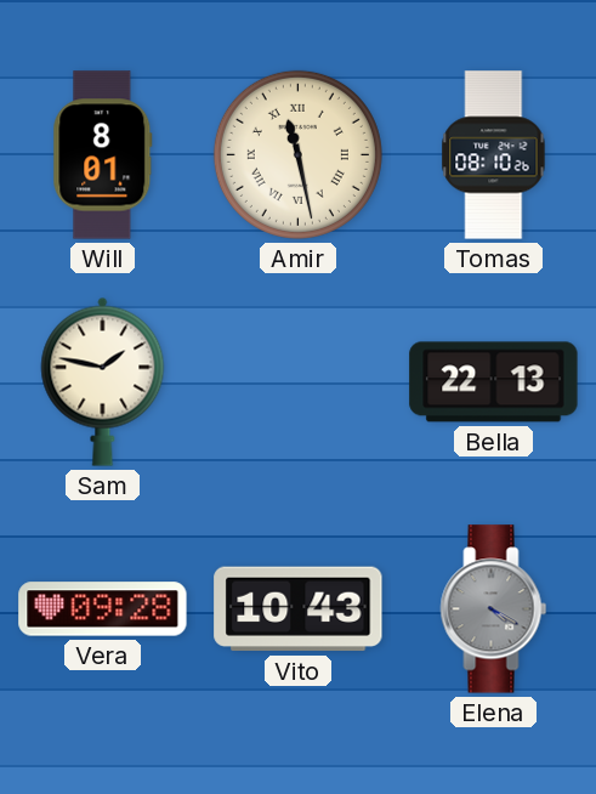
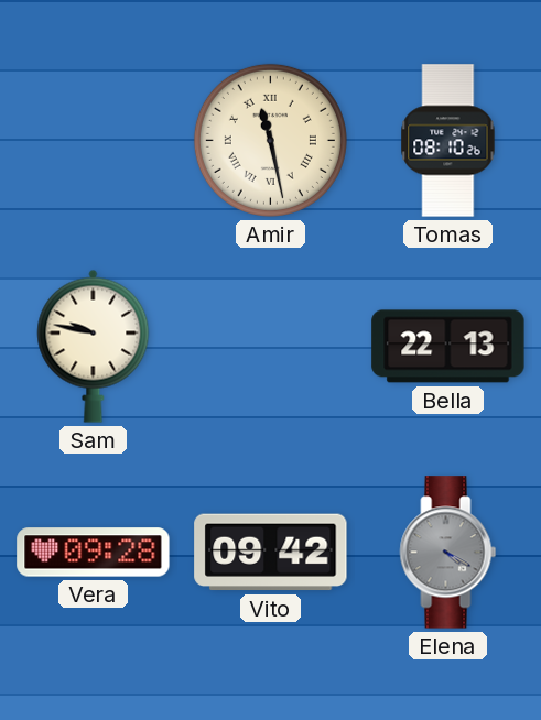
Will: 8:01 -> none
Sam: 1:47 -> 9:47
Vito: 10:43 -> 09:42
